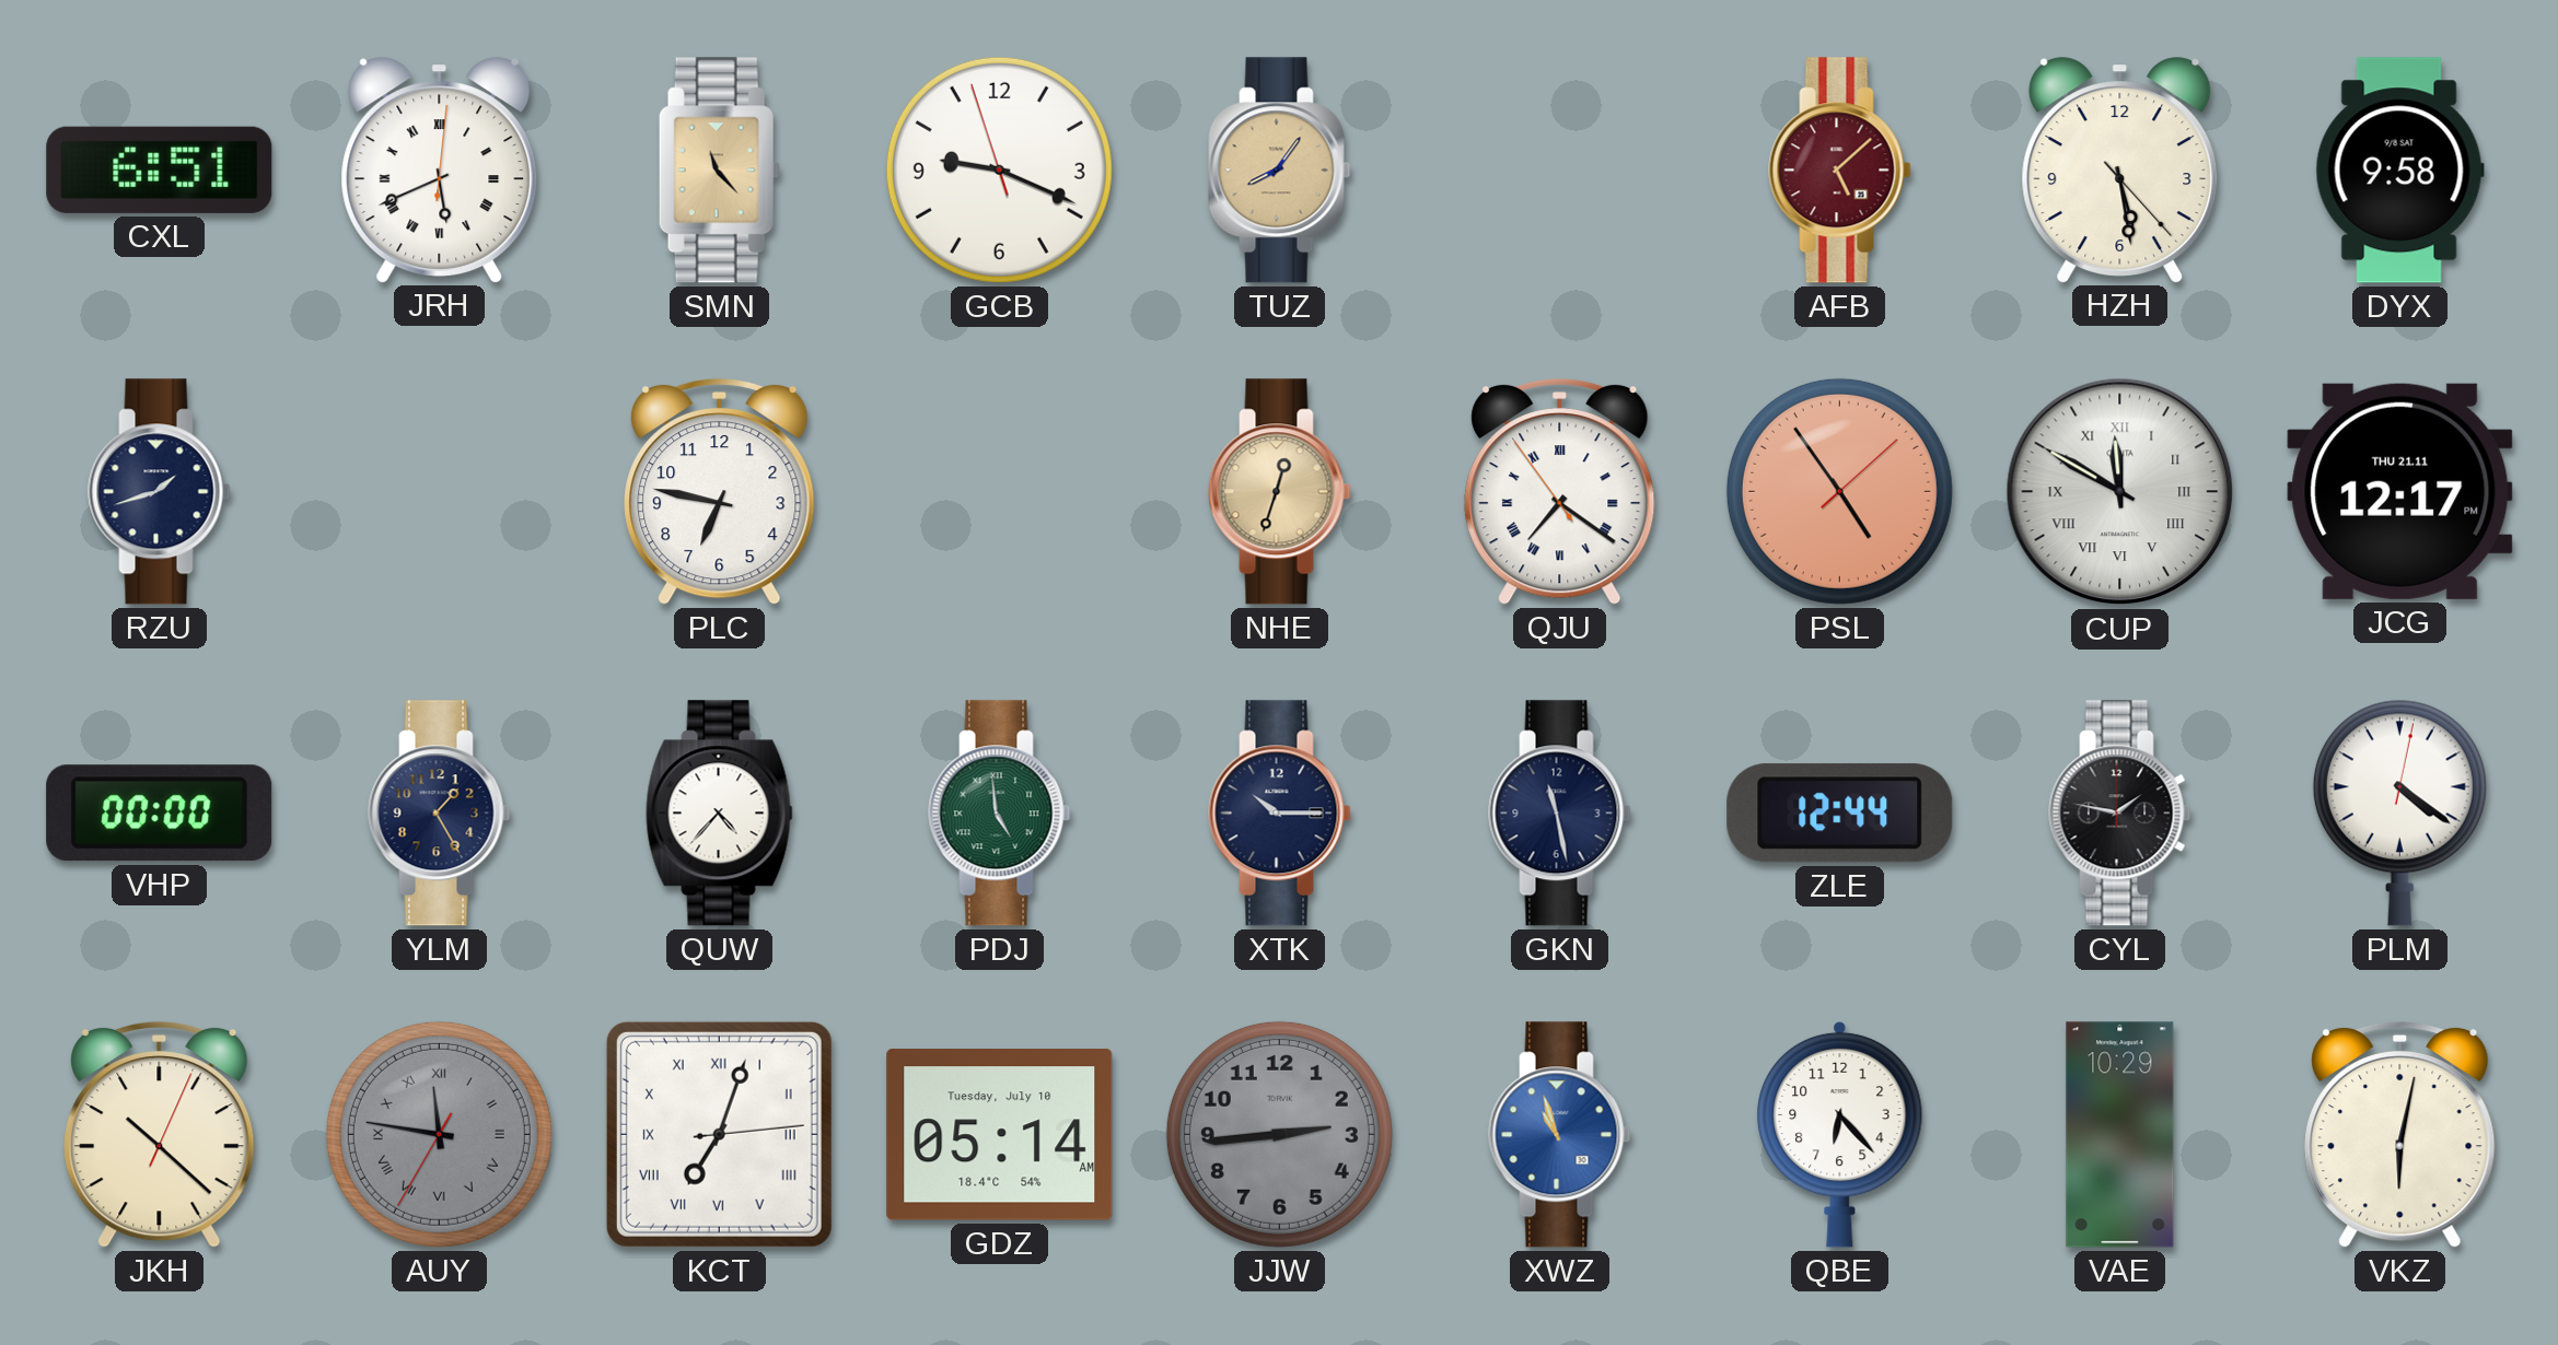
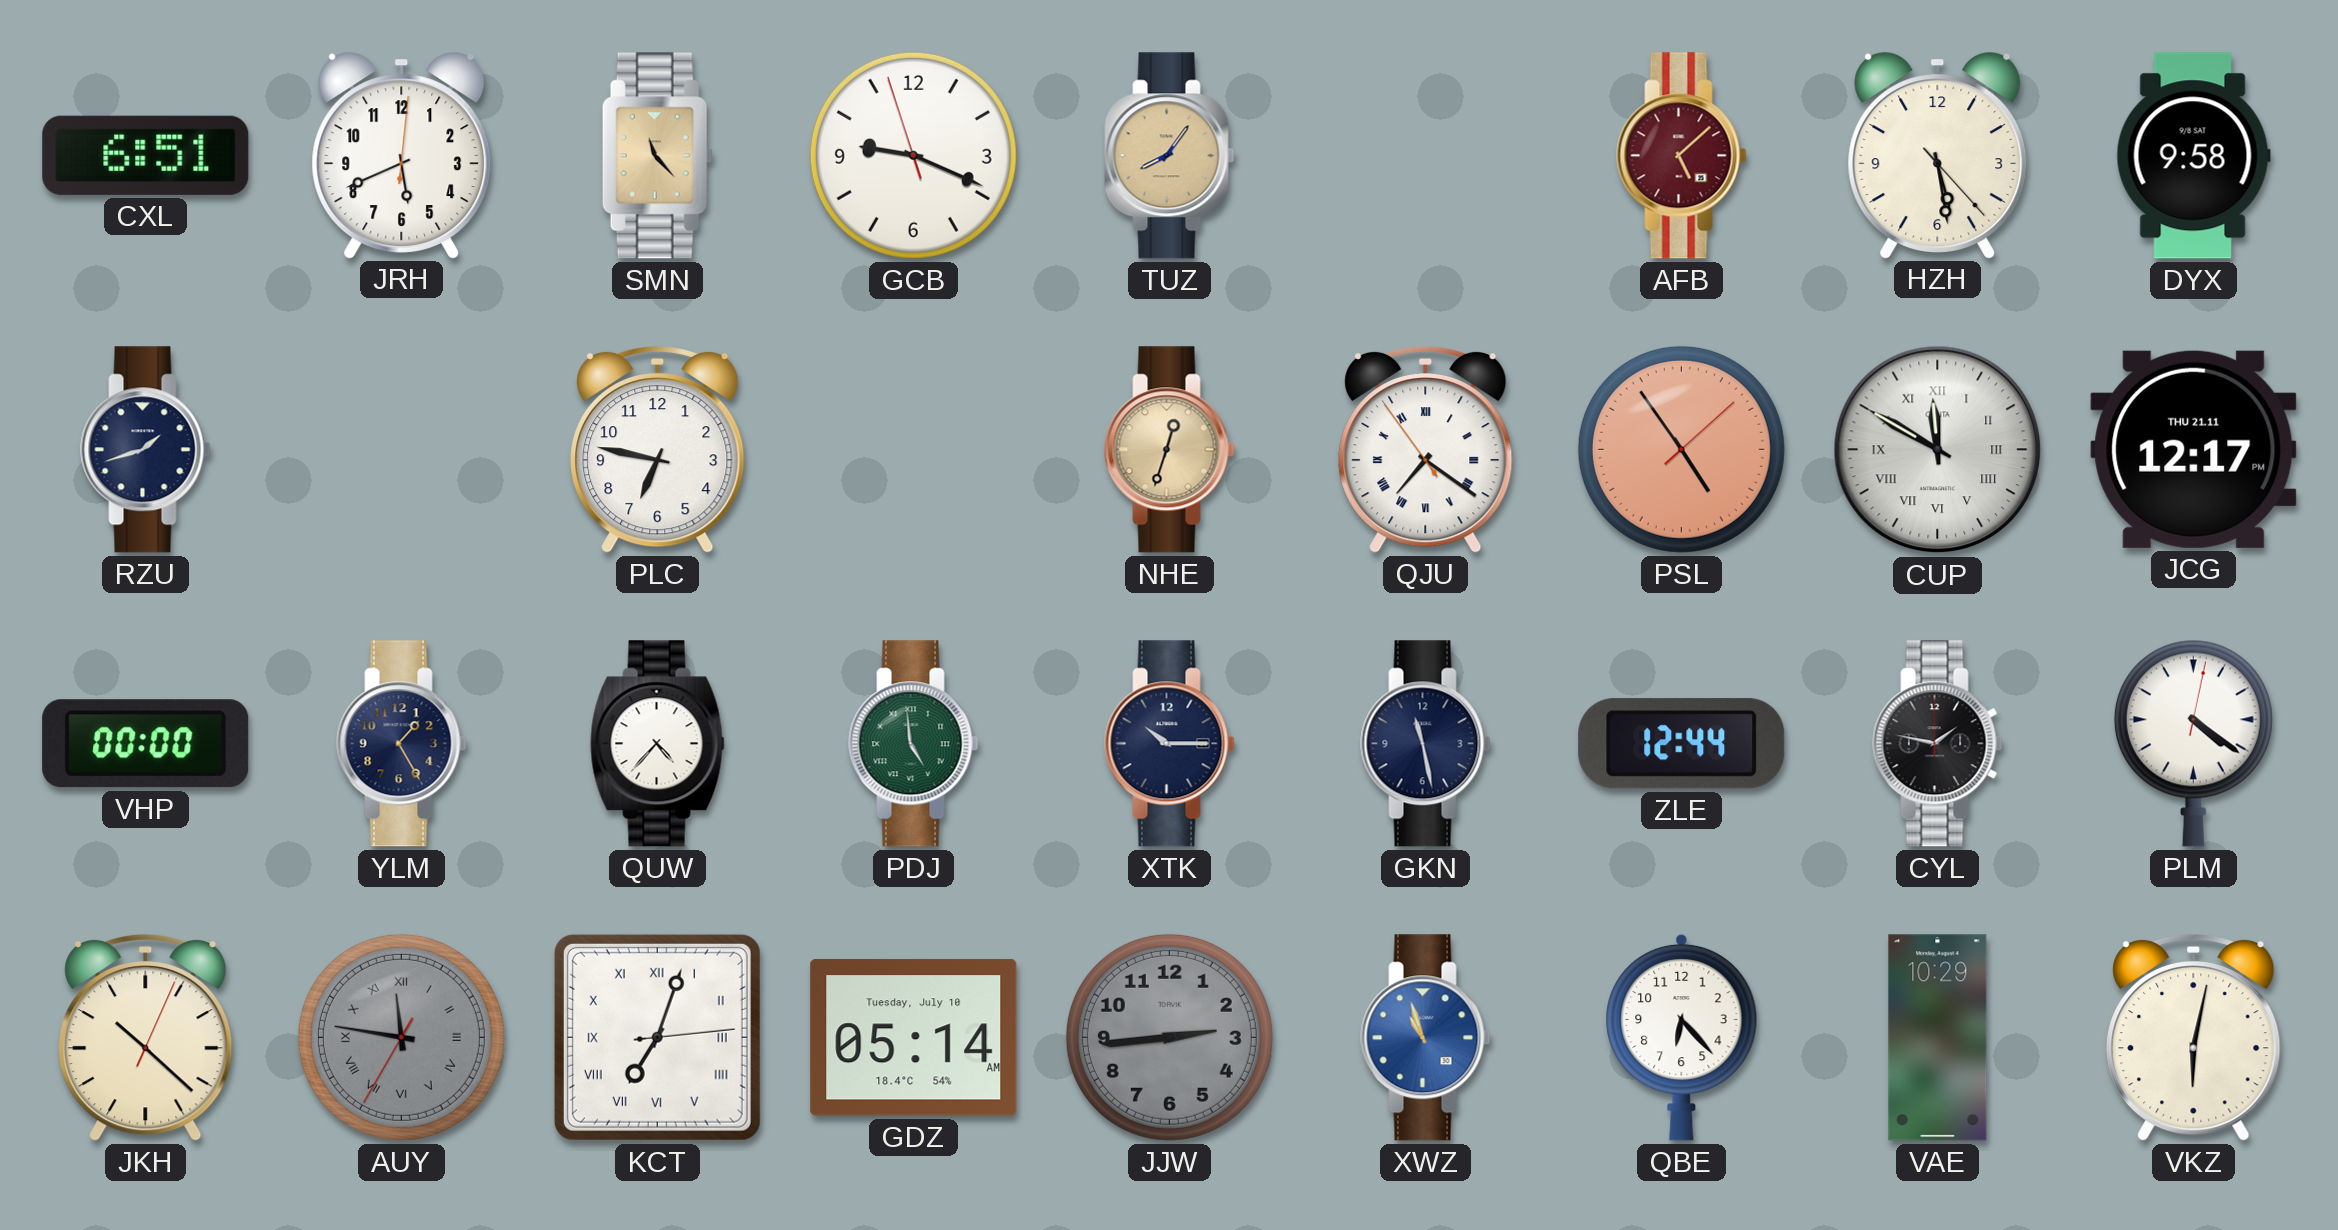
JRH numerals: Roman -> Arabic
